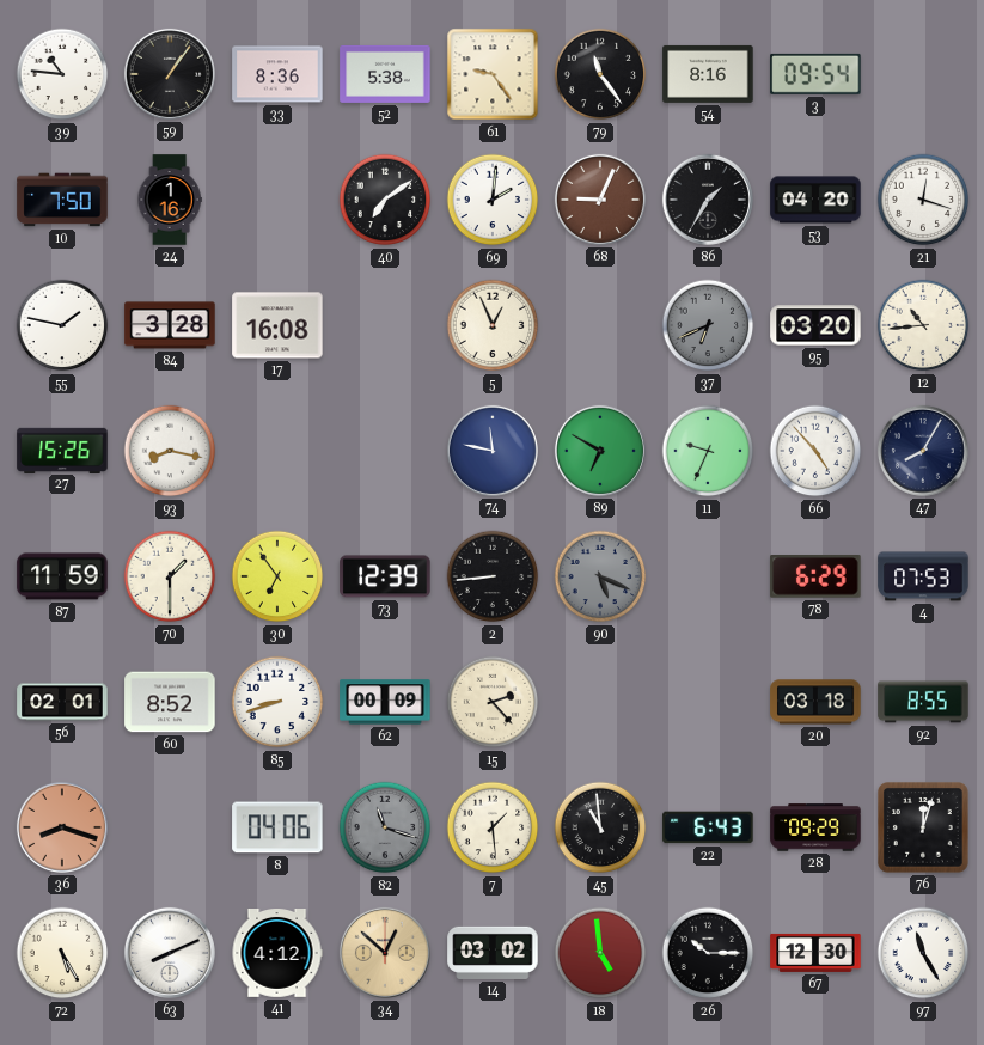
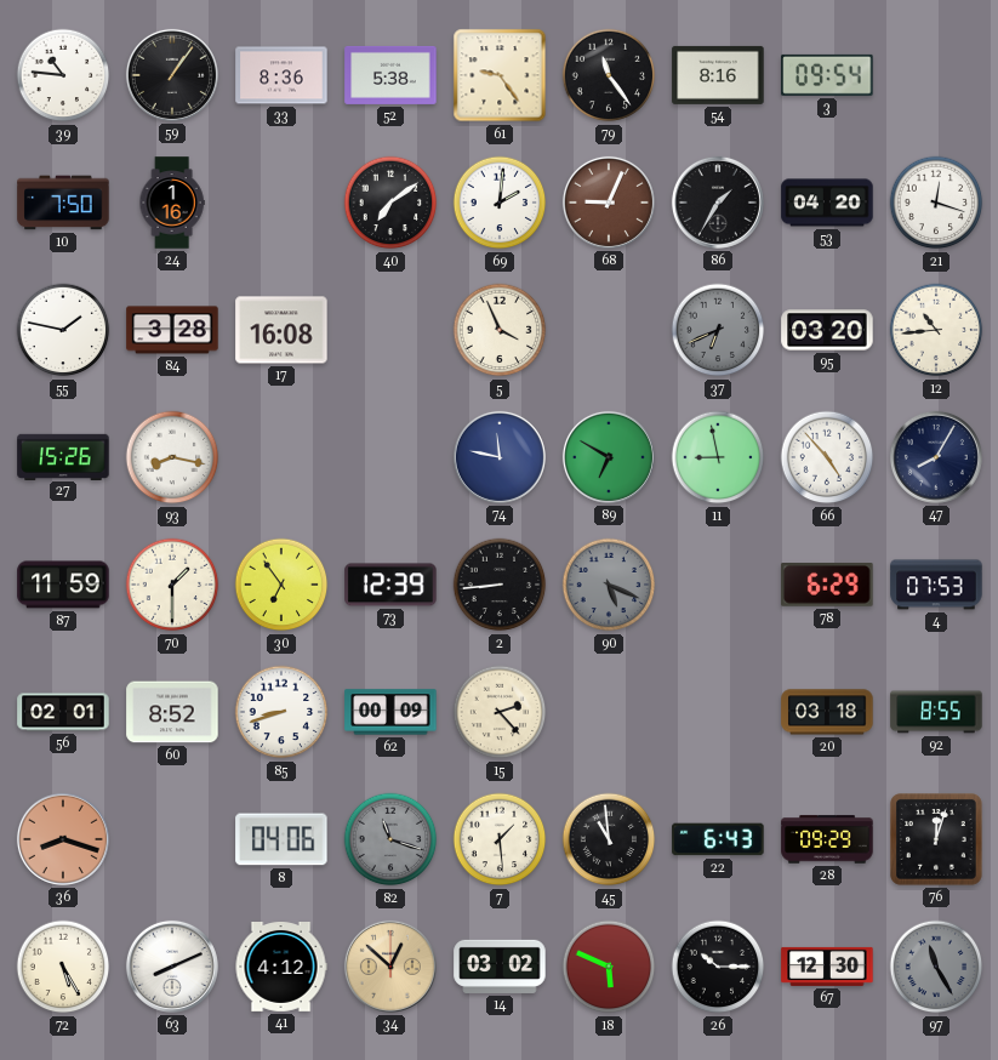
5: 12:56 -> 3:56
11: 9:34 -> 8:58
18: 4:59 -> 5:49
97 dial: white -> grey
